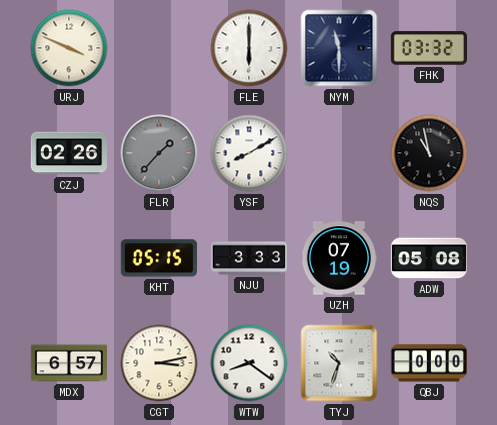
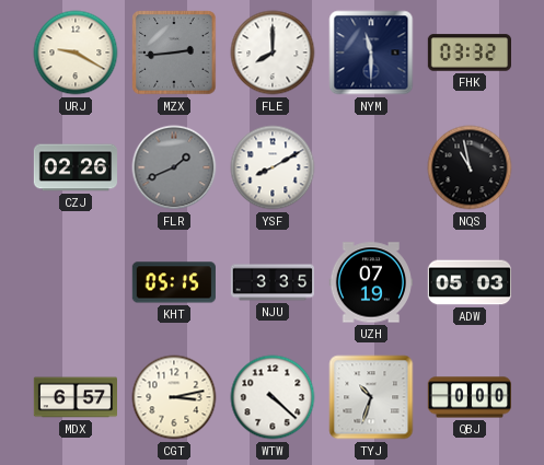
URJ: 3:49 -> 9:20
MZX: none -> 2:44
FLE: 6:00 -> 8:00
FLR: 1:37 -> 1:41
NJU: 3:33 -> 3:35
ADW: 05:08 -> 05:03
WTW: 8:21 -> 4:22
